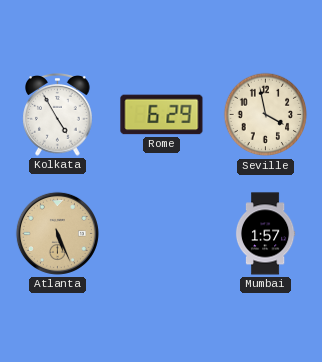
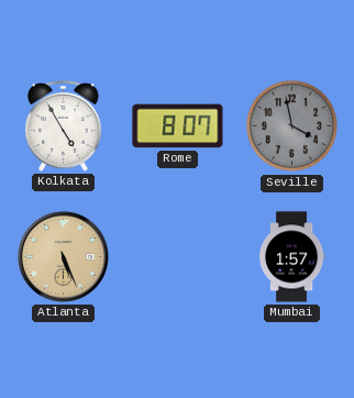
Rome: 6:29 -> 8:07
Seville dial: cream -> grey
